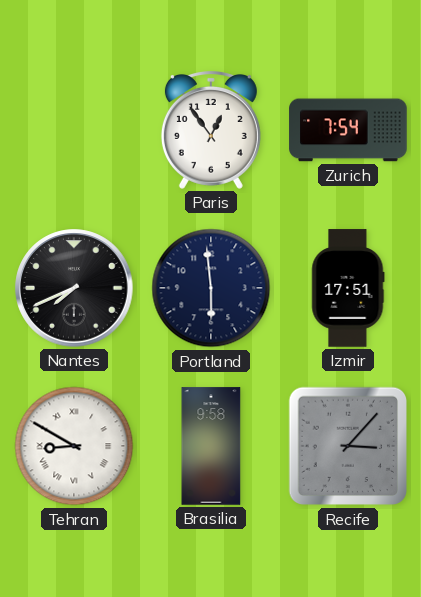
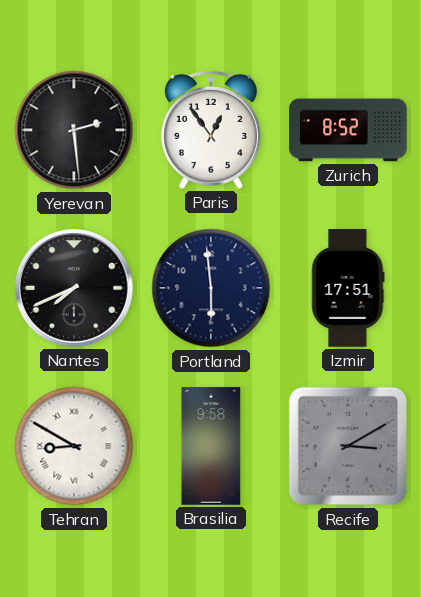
Yerevan: none -> 2:29
Zurich: 7:54 -> 8:52
Recife: 3:07 -> 3:10
